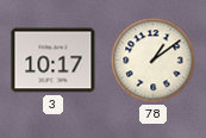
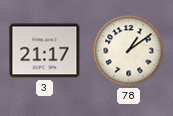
3: 10:17 -> 21:17
